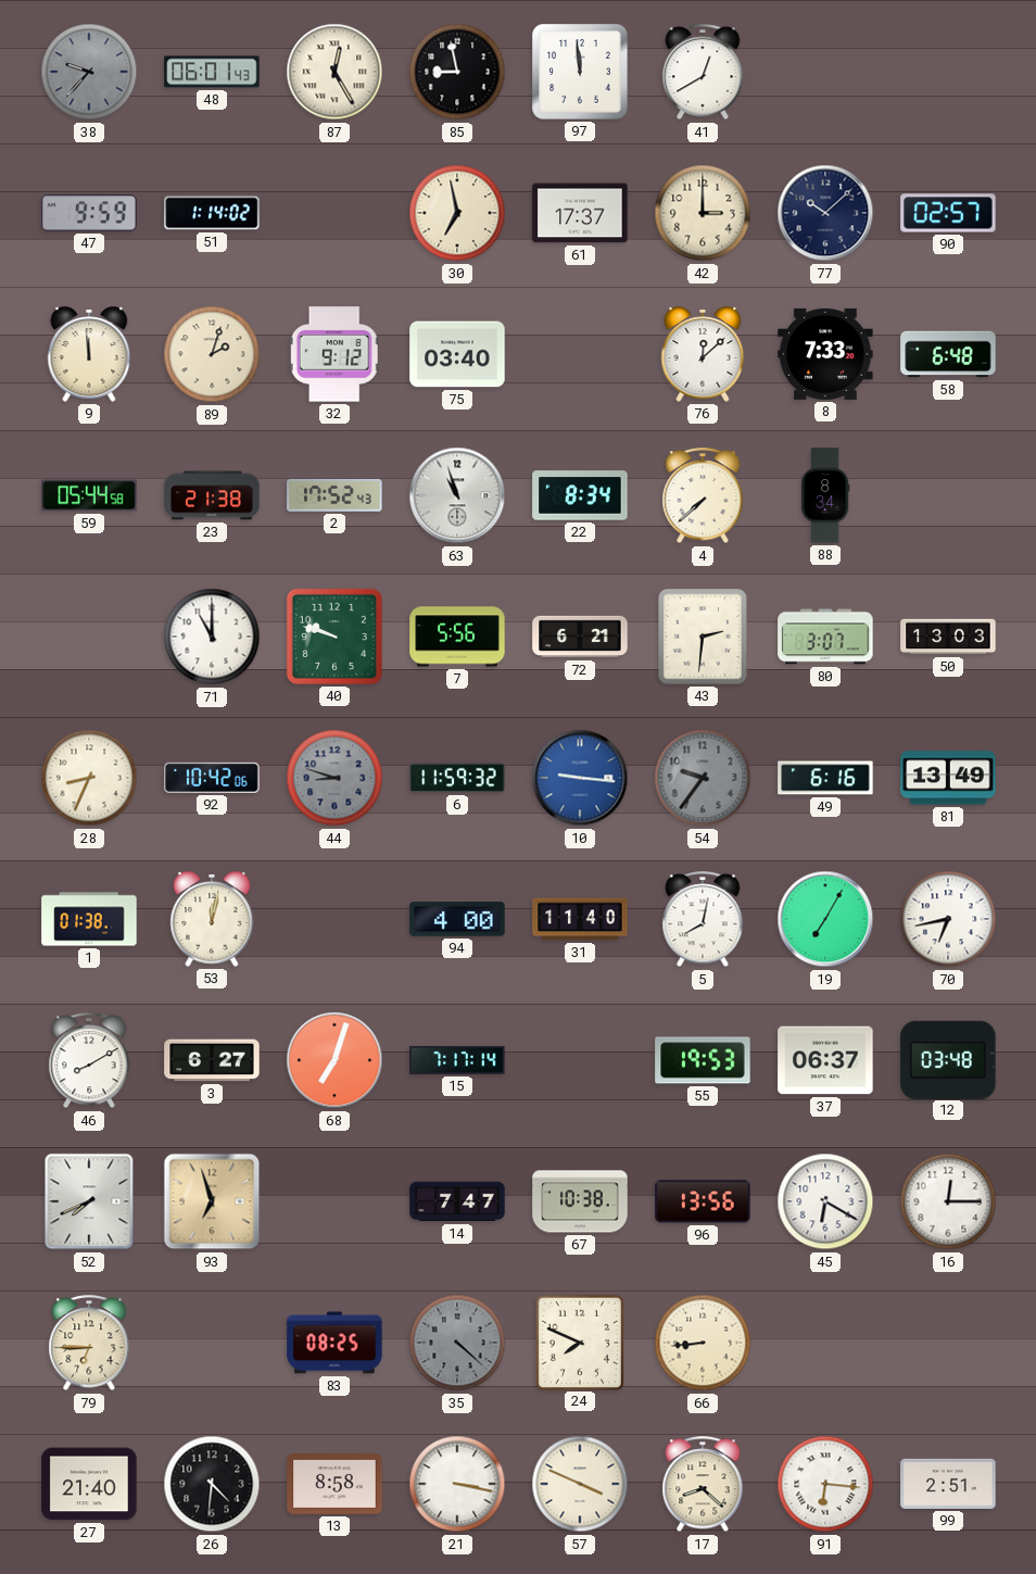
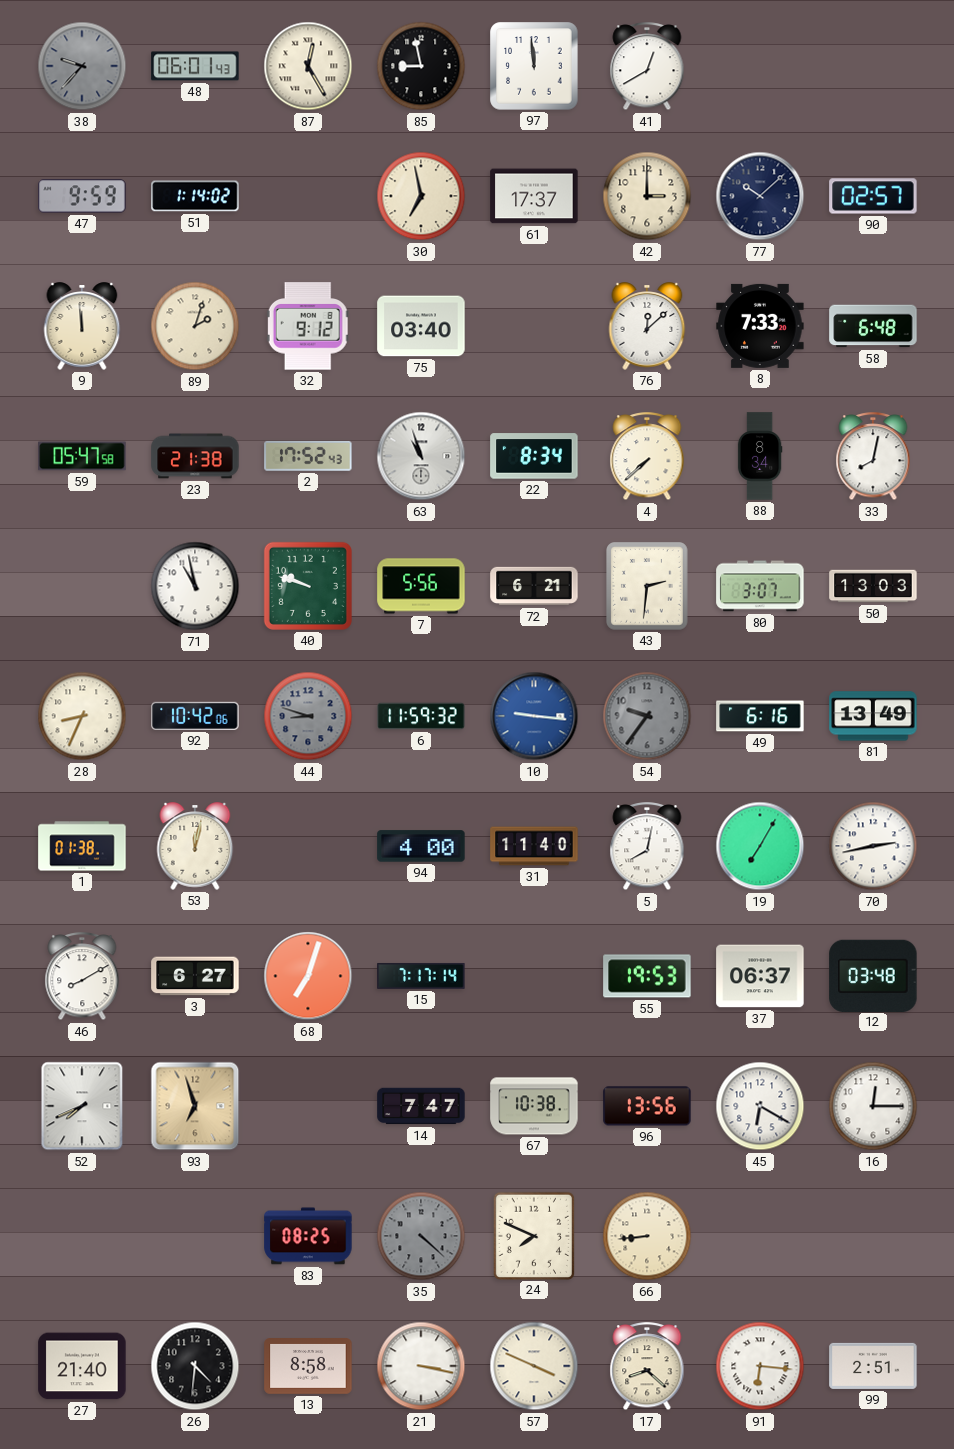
59: 05:44 -> 05:47
33: none -> 8:02
71: 11:00 -> 10:58
70: 6:43 -> 2:43
79: 6:45 -> none
